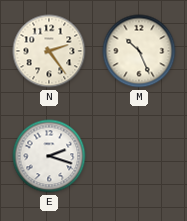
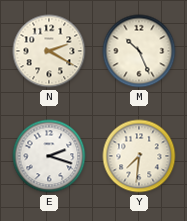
N: 2:24 -> 2:20
Y: none -> 7:31
